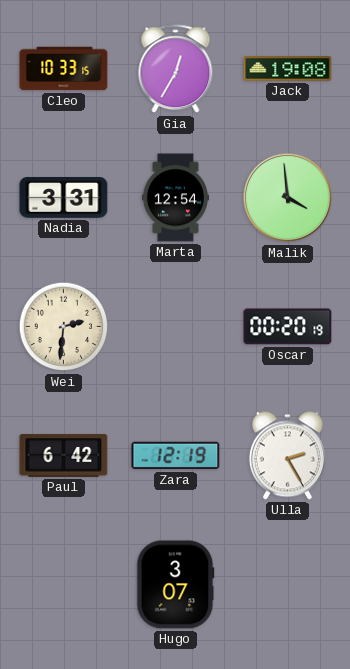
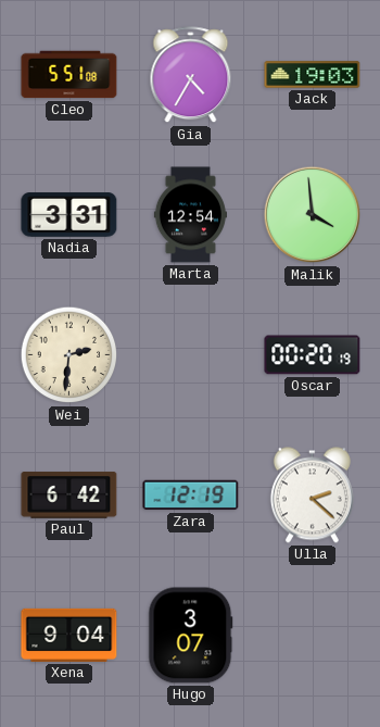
Cleo: 10:33 -> 5:51
Gia: 12:35 -> 4:35
Jack: 19:08 -> 19:03
Ulla: 2:25 -> 2:22
Xena: none -> 9:04
